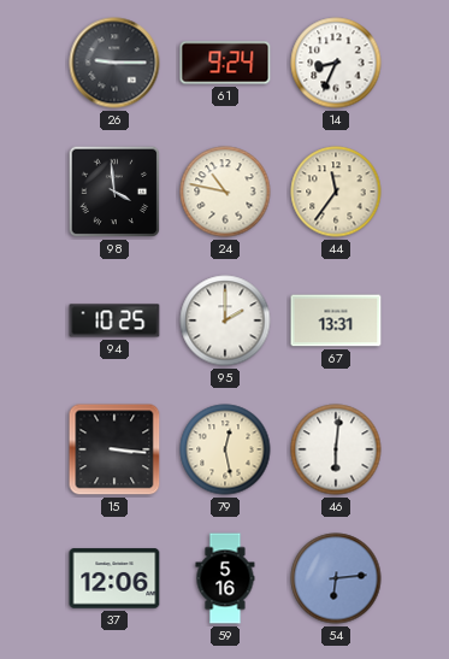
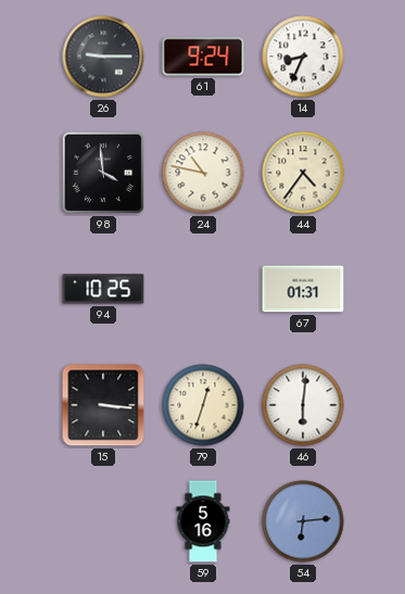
44: 11:36 -> 4:36
95: 2:00 -> none
67: 13:31 -> 01:31
79: 12:28 -> 12:33
37: 12:06 -> none
